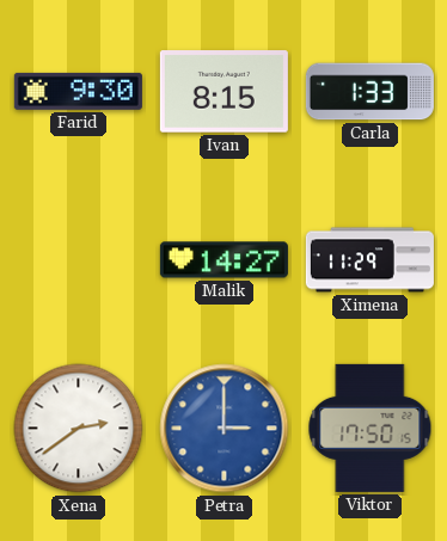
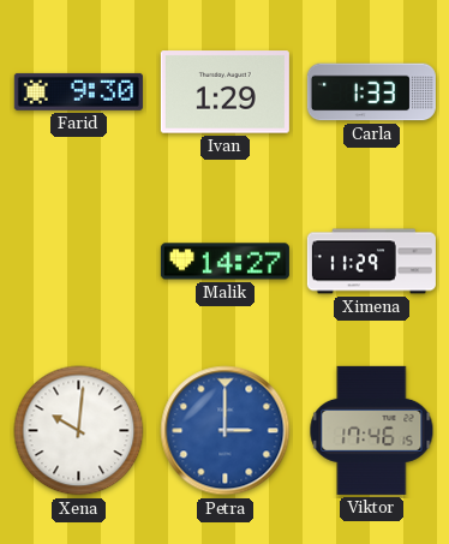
Ivan: 8:15 -> 1:29
Xena: 2:39 -> 10:01
Viktor: 17:50 -> 17:46
